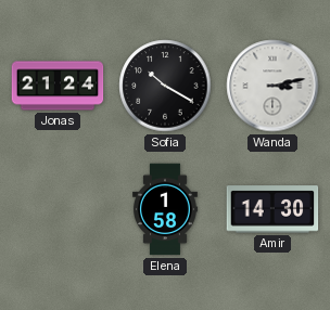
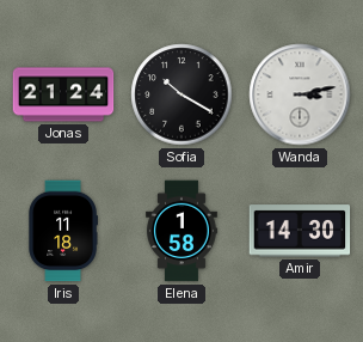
Iris: none -> 11:18
